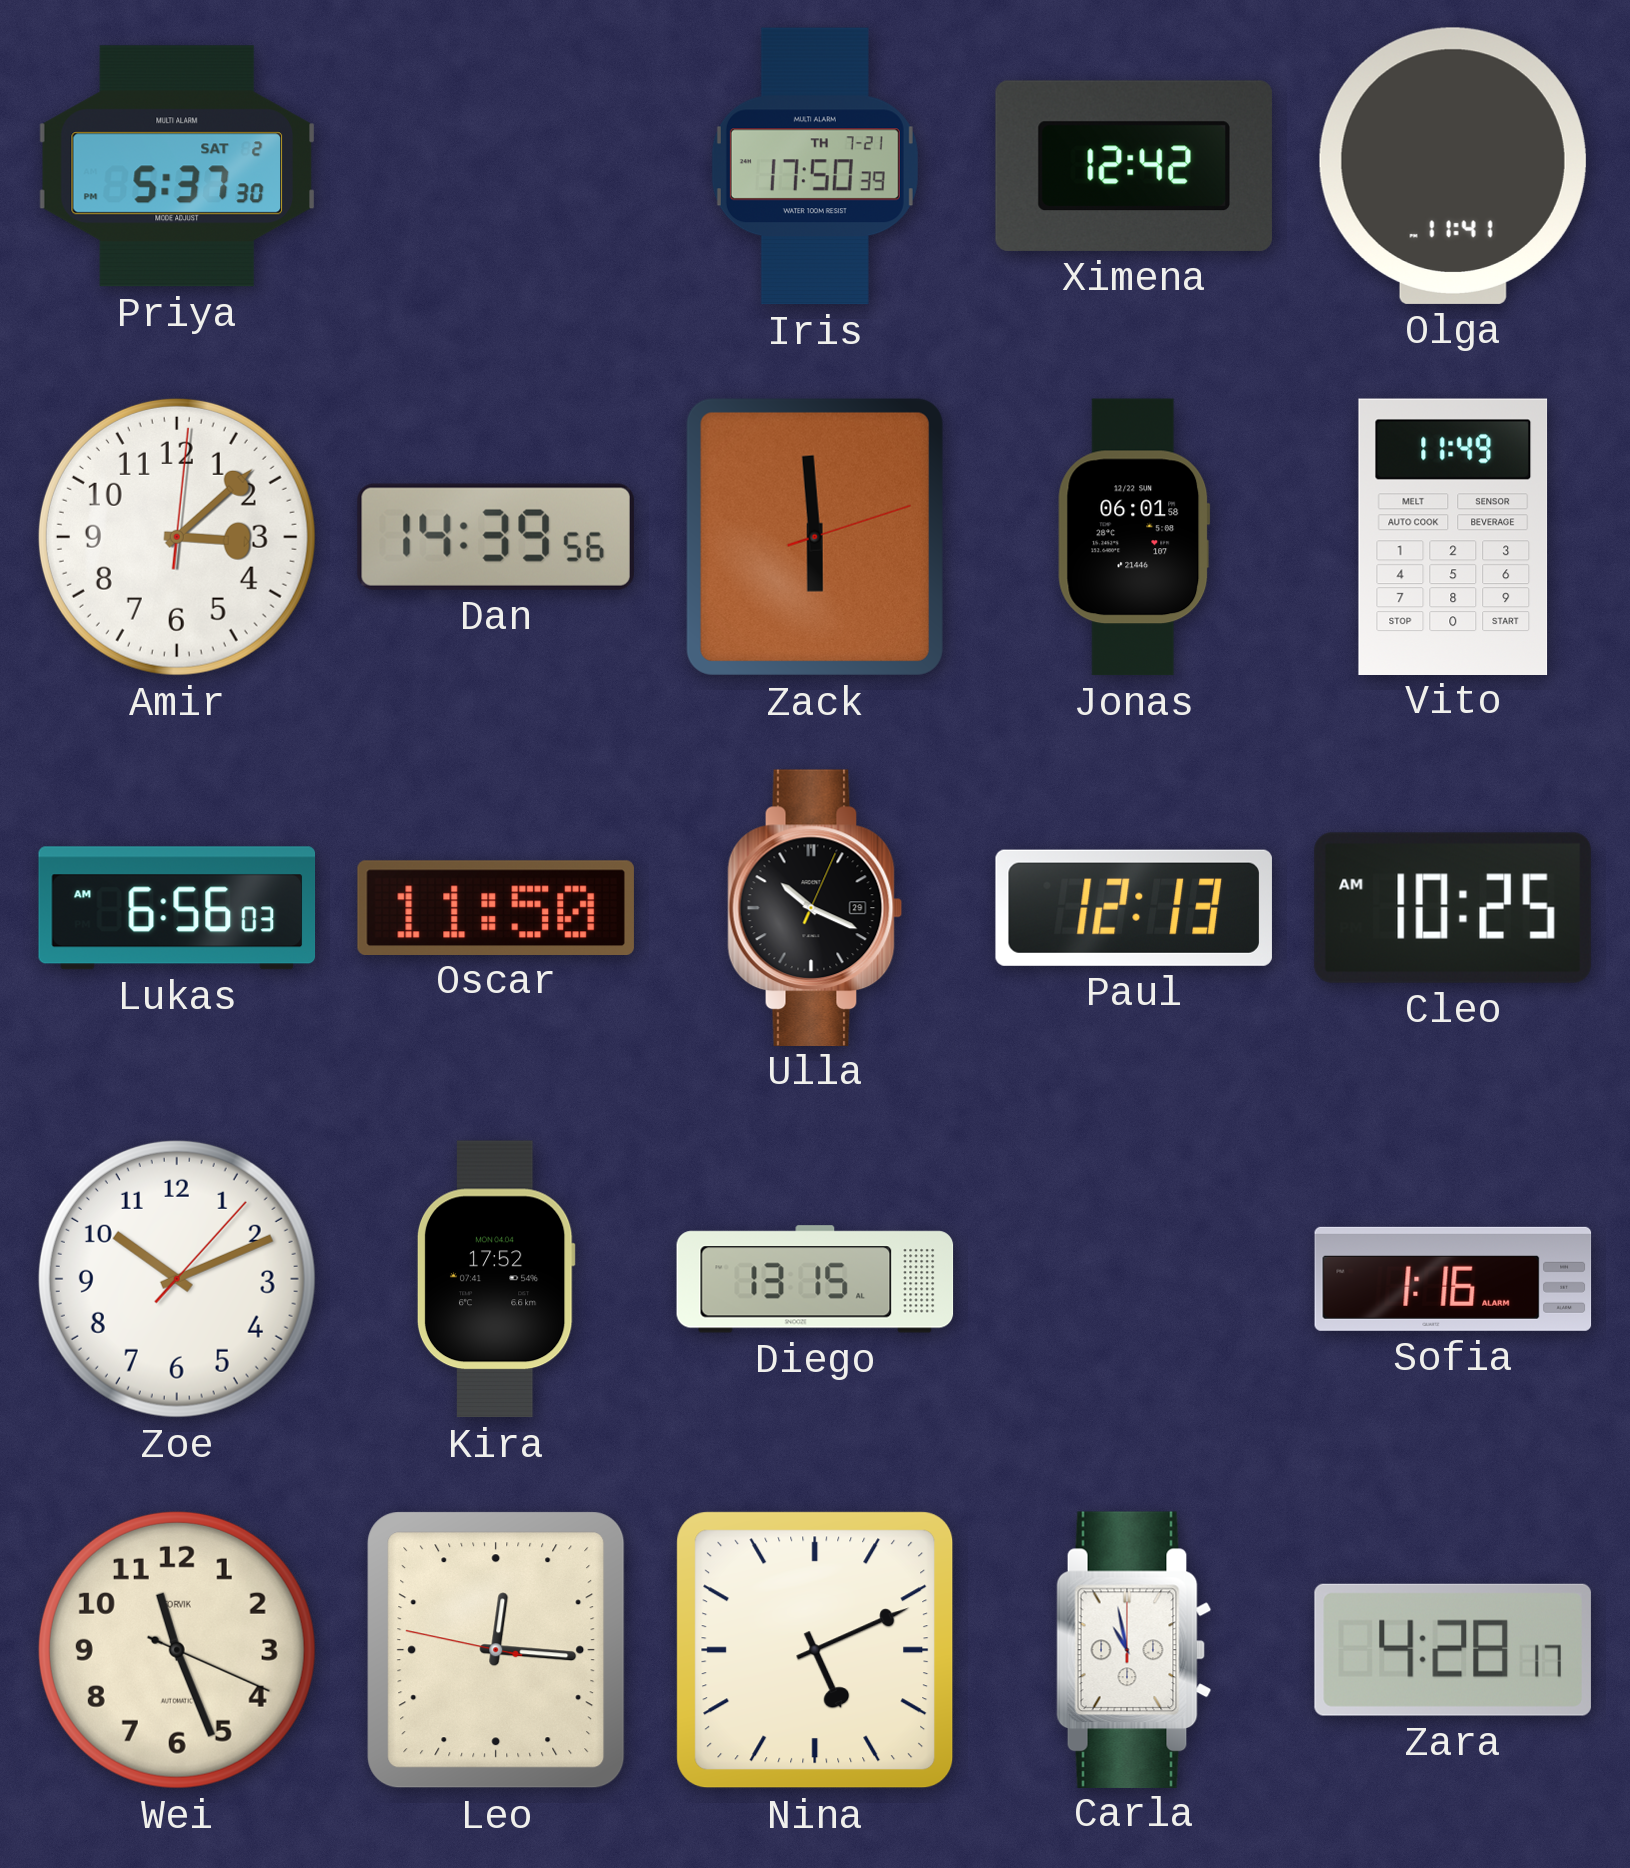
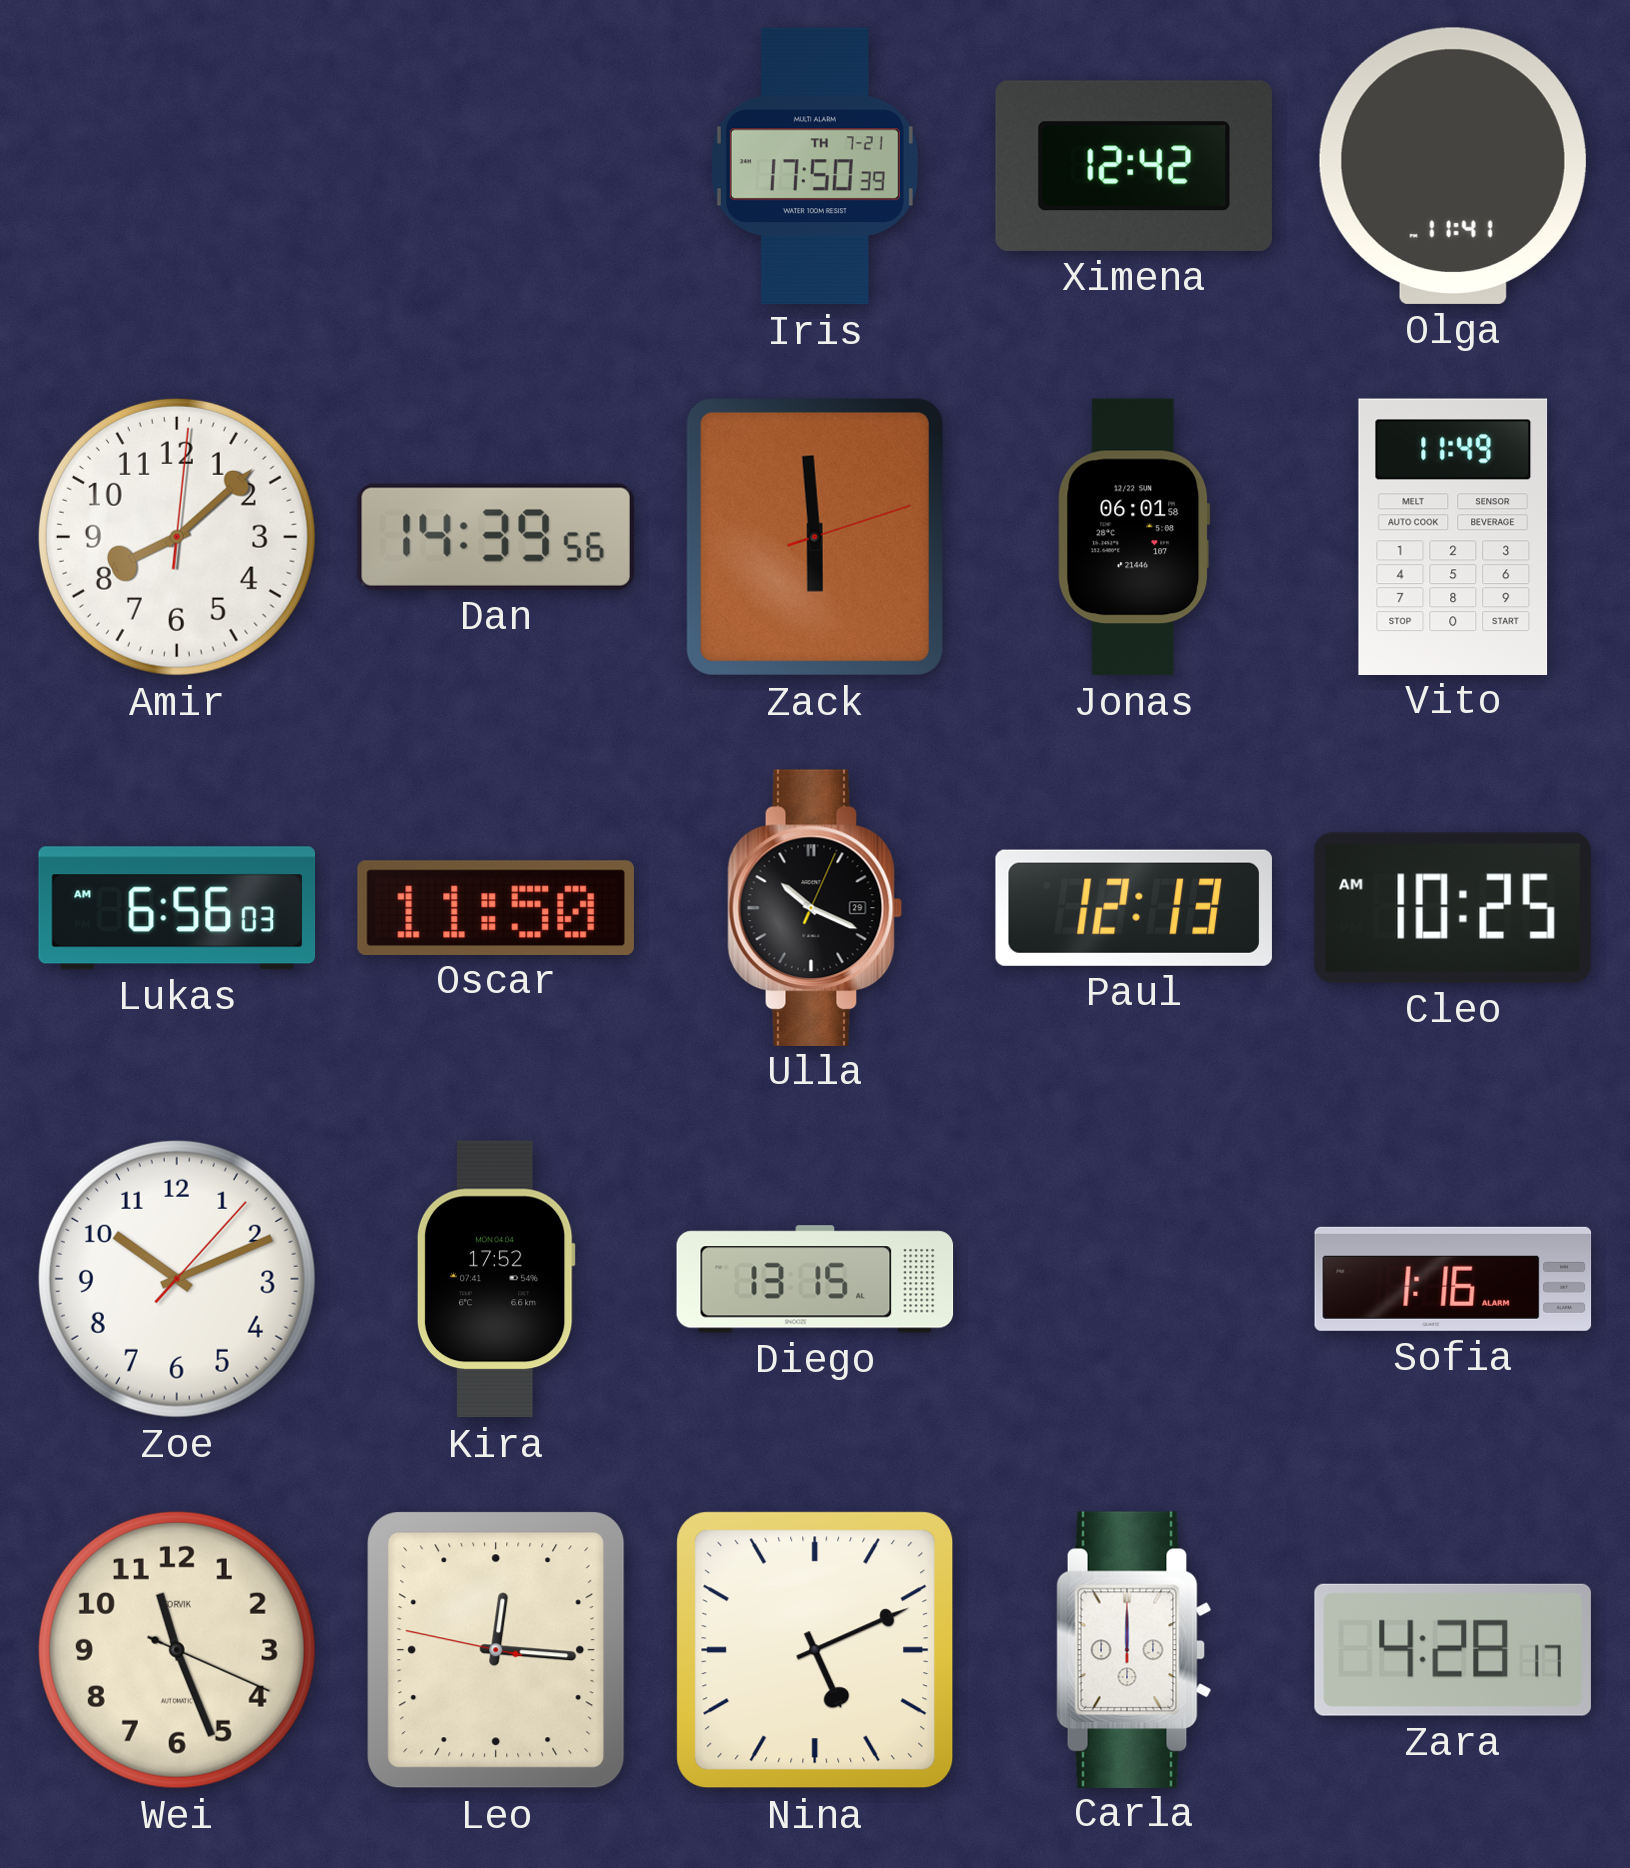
Priya: 5:37 -> none
Amir: 3:08 -> 8:08
Carla: 10:58 -> 12:00
